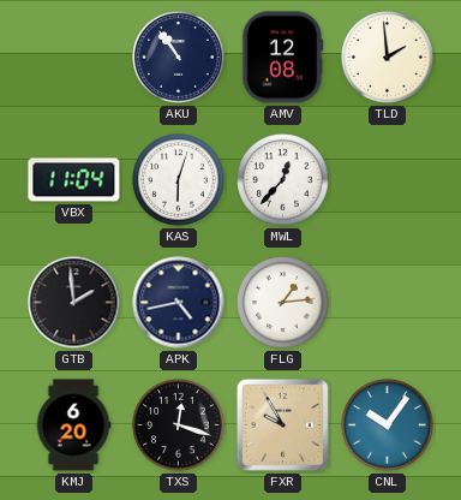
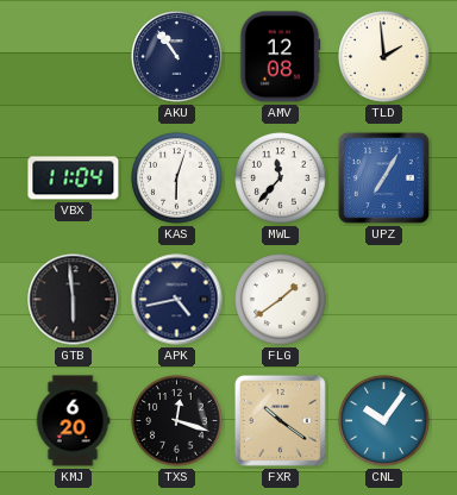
MWL: 12:37 -> 11:37
UPZ: none -> 7:05
GTB: 1:59 -> 5:59
FLG: 1:14 -> 1:39
FXR: 9:55 -> 10:21
